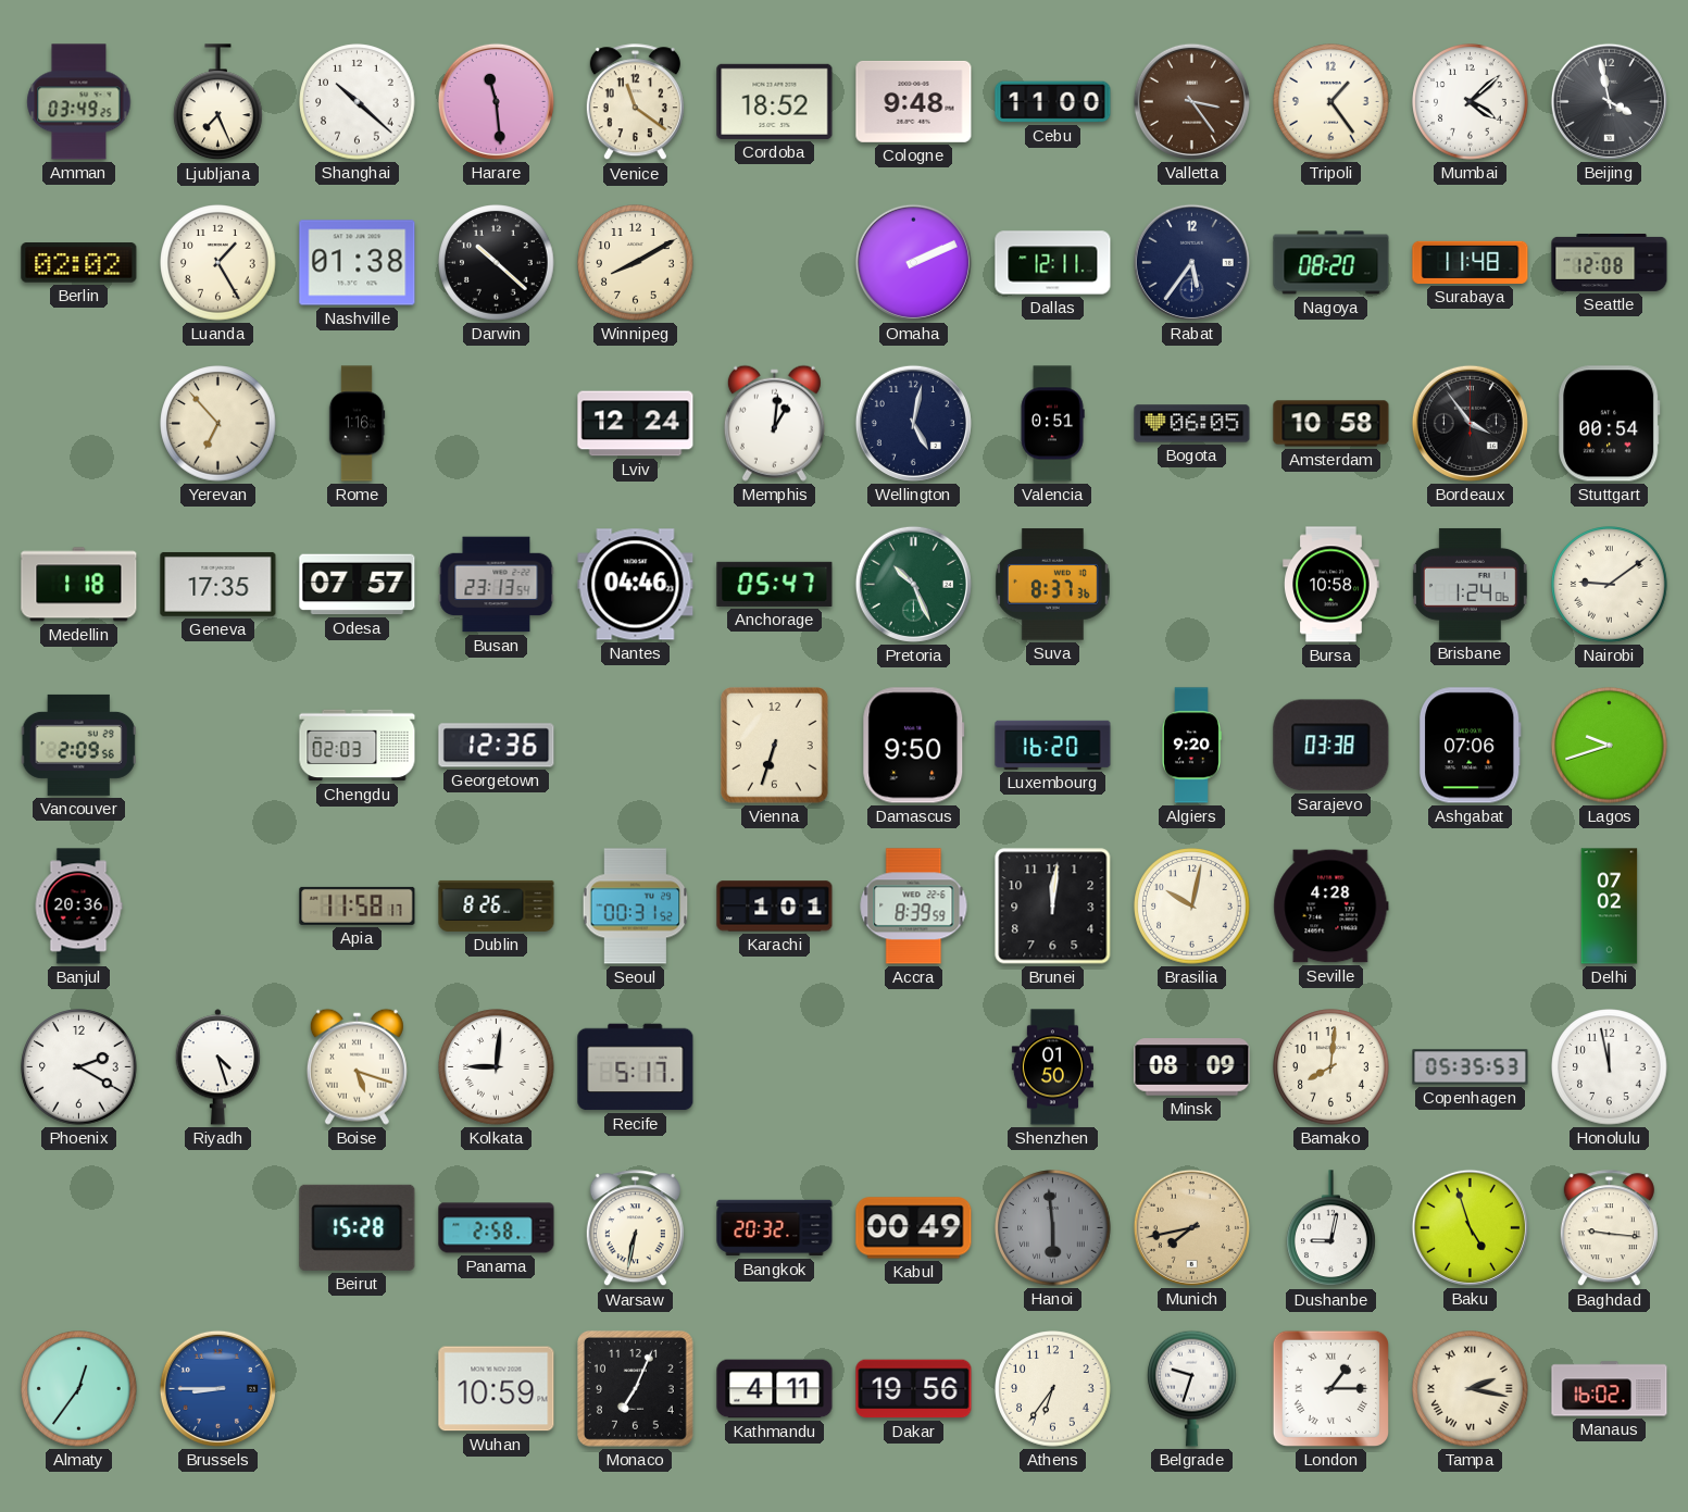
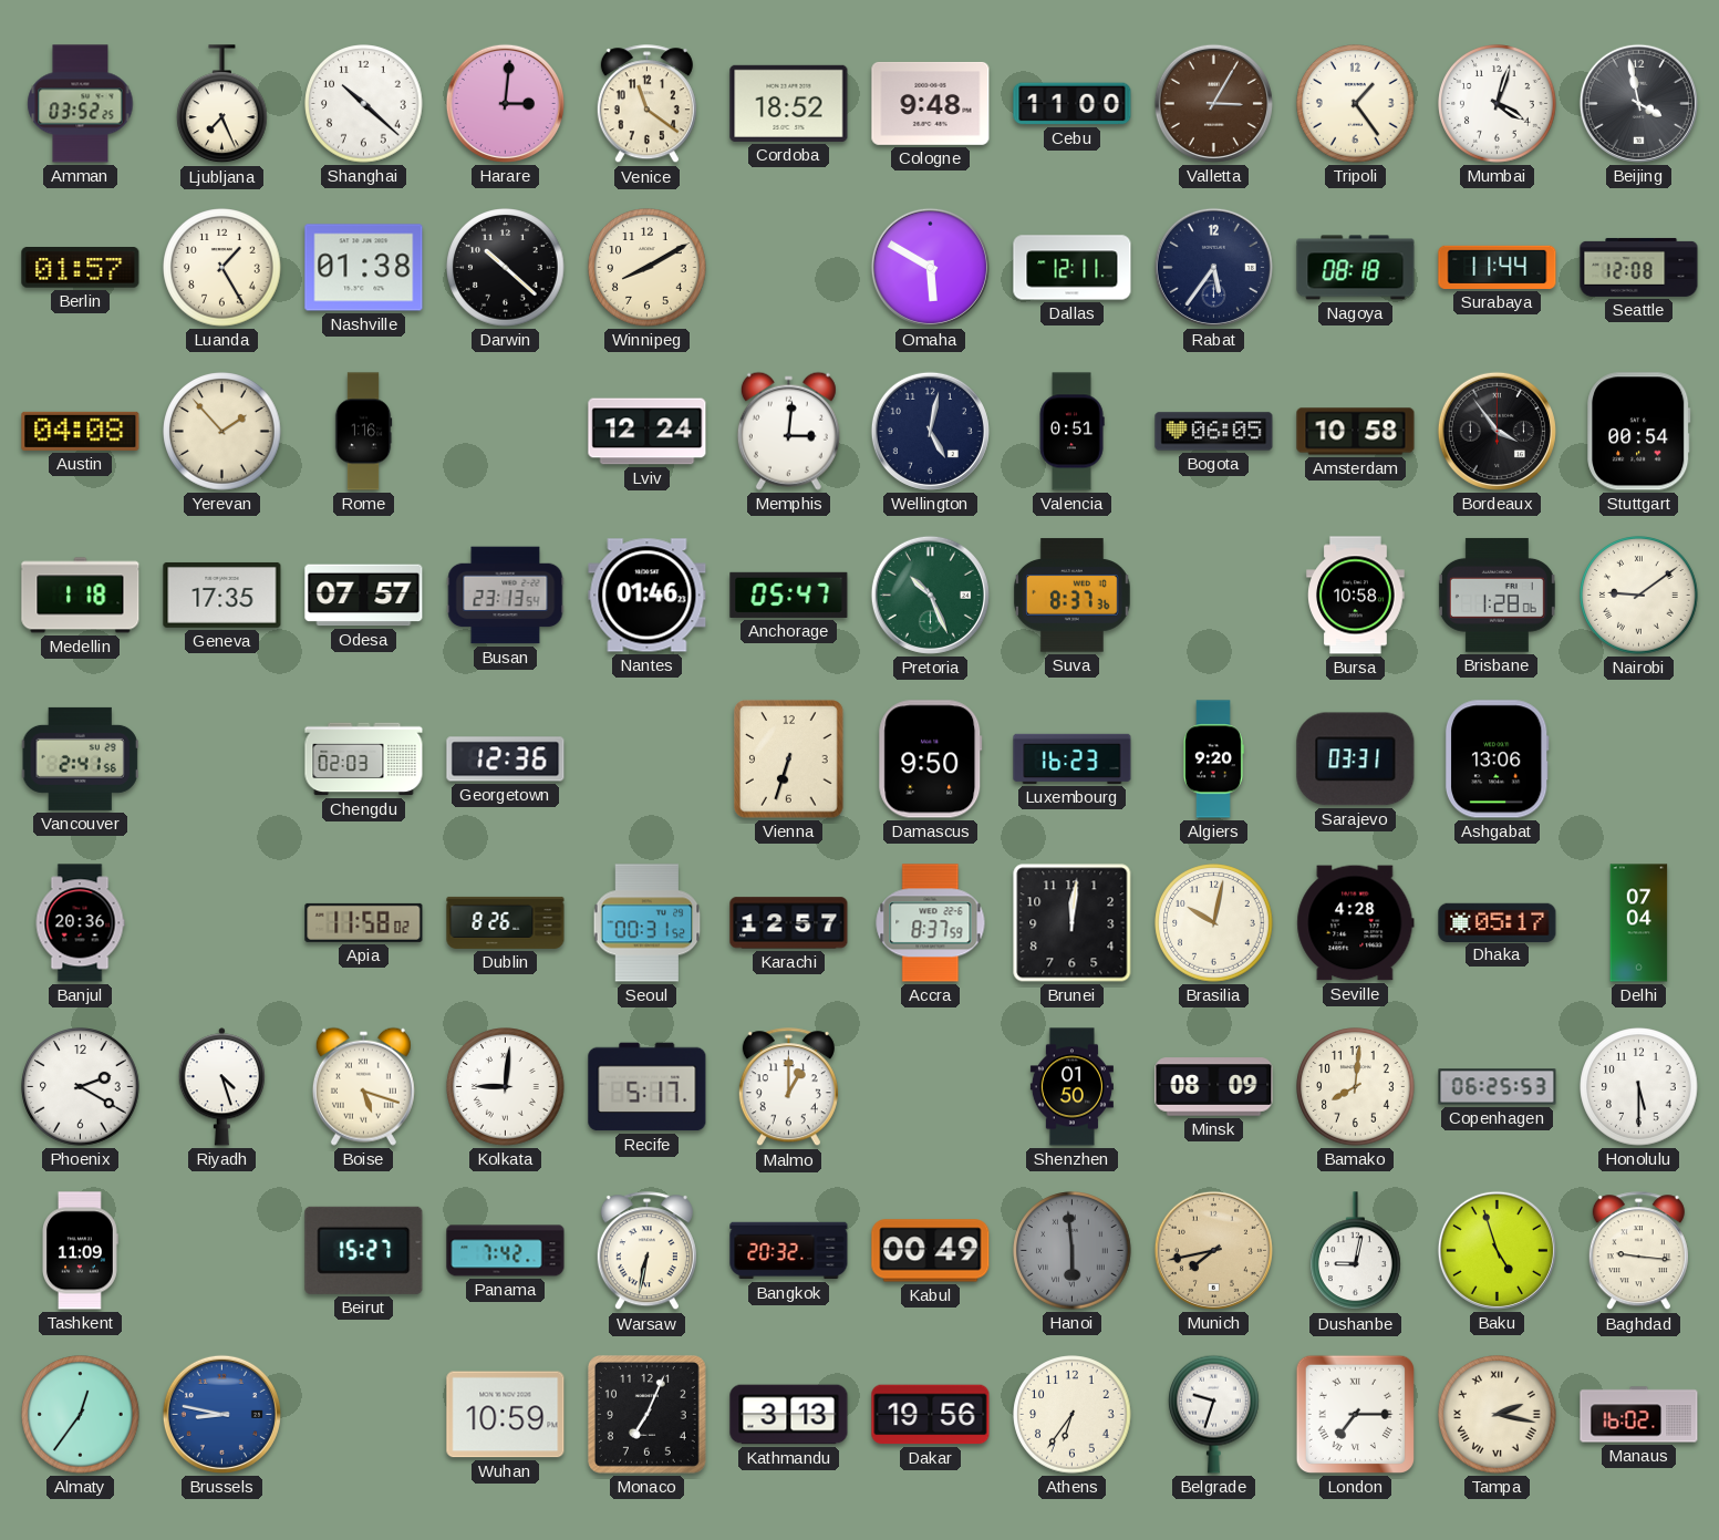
Amman: 03:49 -> 03:52
Harare: 11:29 -> 3:01
Valletta: 3:24 -> 3:05
Mumbai: 4:08 -> 4:03
Berlin: 02:02 -> 01:57
Omaha: 2:11 -> 5:50
Nagoya: 08:20 -> 08:18
Surabaya: 11:48 -> 11:44
Austin: none -> 04:08
Yerevan: 6:53 -> 1:53
Memphis: 1:01 -> 3:01
Nantes: 04:46 -> 01:46
Brisbane: 1:24 -> 1:28
Vancouver: 2:09 -> 2:41
Luxembourg: 16:20 -> 16:23
Sarajevo: 03:38 -> 03:31
Ashgabat: 07:06 -> 13:06
Lagos: 9:42 -> none
Apia: 11:58:17 -> 11:58:02
Karachi: 1:01 -> 12:57
Accra: 8:39 -> 8:37
Dhaka: none -> 05:17
Delhi: 07:02 -> 07:04
Malmo: none -> 1:00
Copenhagen: 05:35 -> 06:25
Honolulu: 11:58 -> 5:30
Tashkent: none -> 11:09
Beirut: 15:28 -> 15:27
Panama: 2:58 -> 7:42
Brussels: 8:45 -> 8:47
Kathmandu: 4:11 -> 3:13
London: 1:15 -> 7:15
